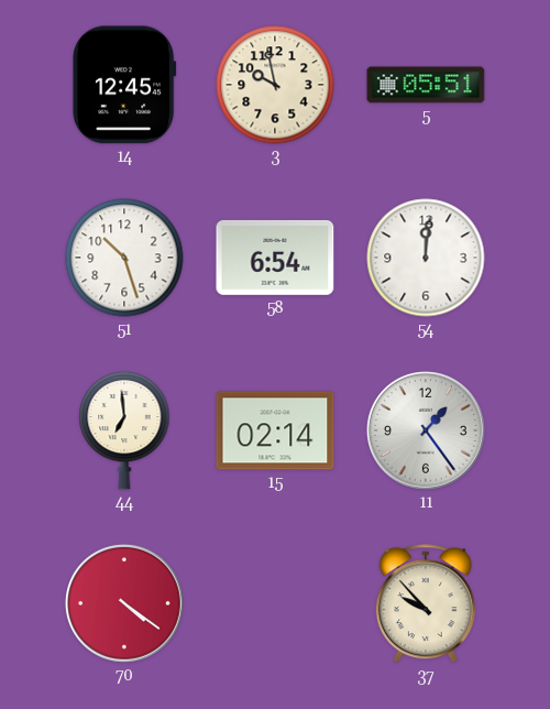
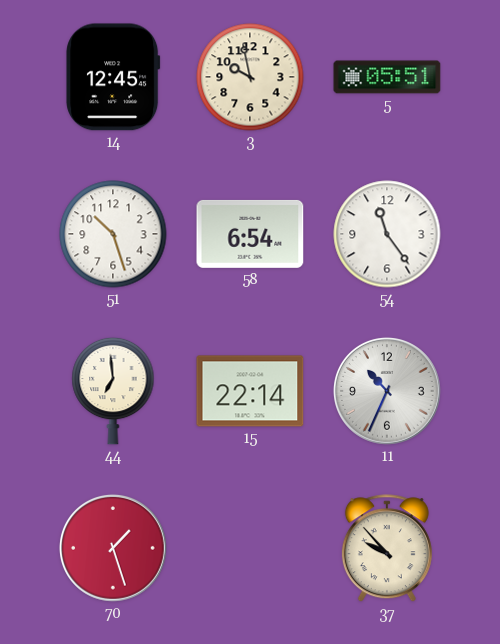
54: 12:01 -> 11:24
15: 02:14 -> 22:14
11: 1:24 -> 10:34
70: 4:21 -> 1:27
